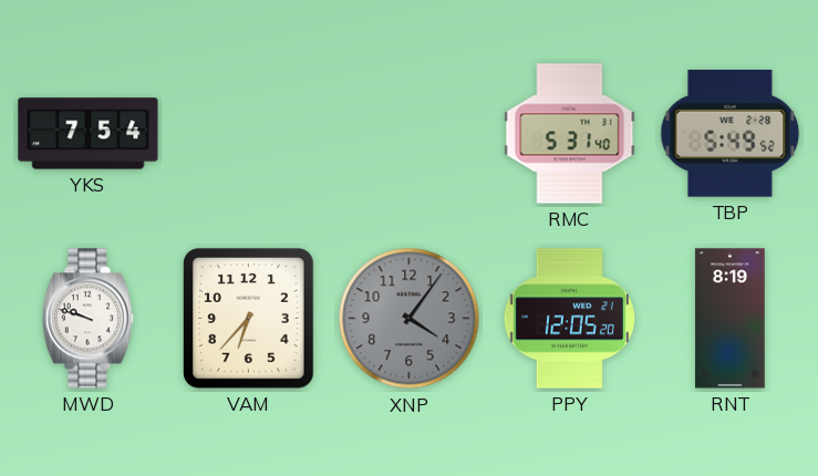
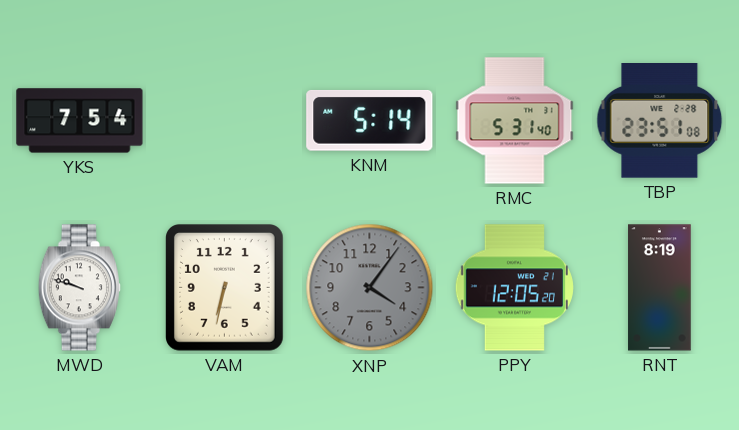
KNM: none -> 5:14
TBP: 5:49 -> 23:51
VAM: 6:37 -> 6:32
